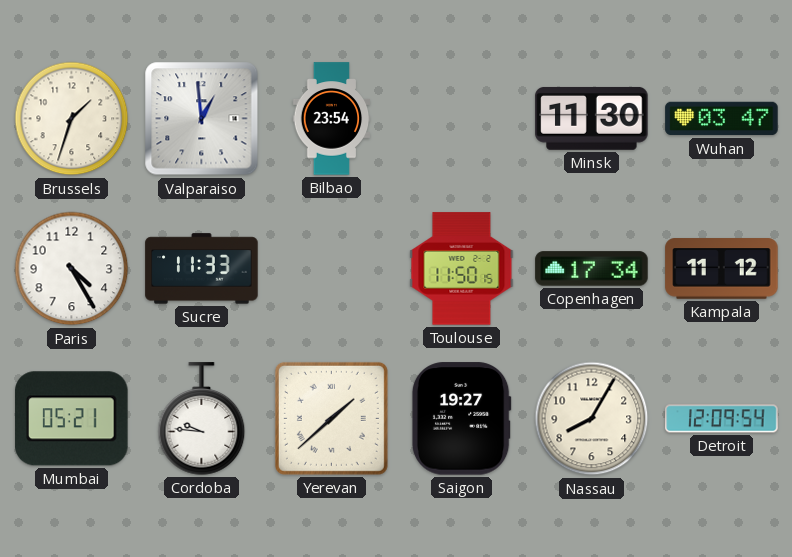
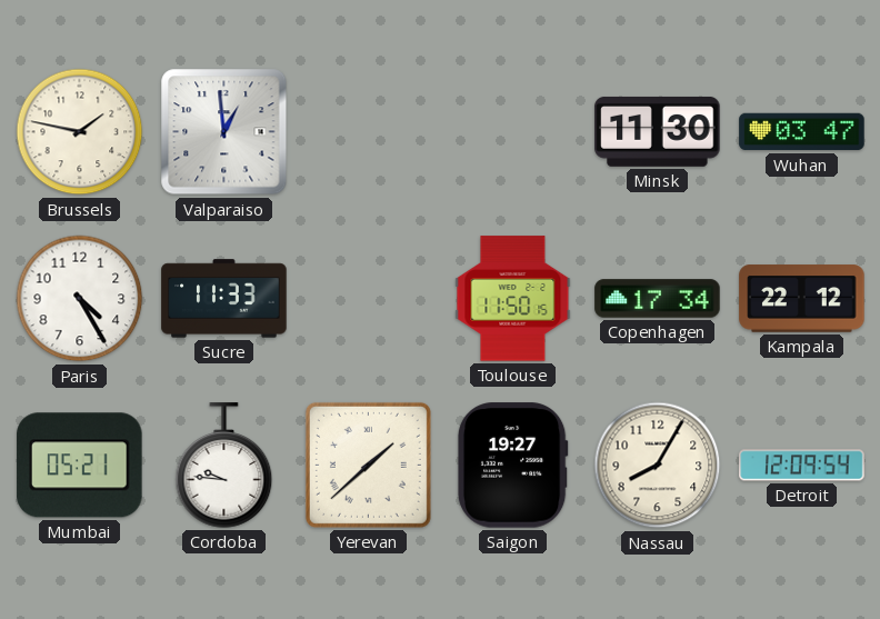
Brussels: 1:33 -> 1:47
Bilbao: 23:54 -> none
Kampala: 11:12 -> 22:12
